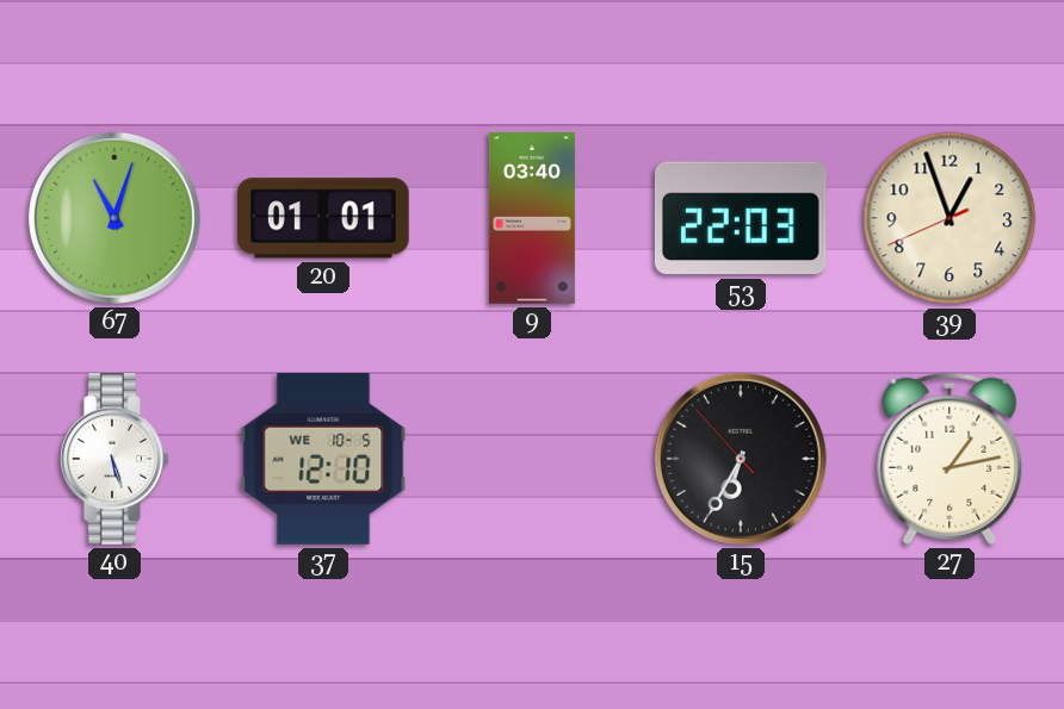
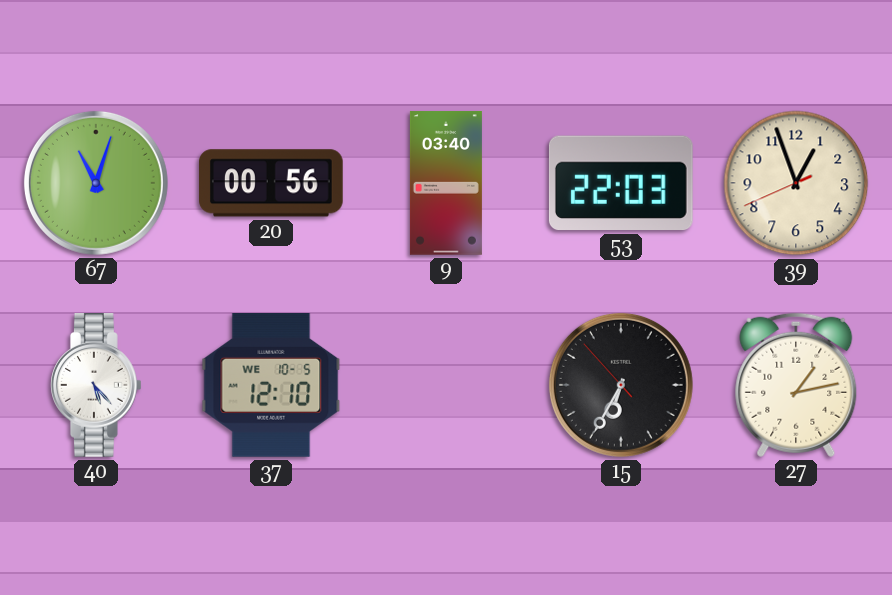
20: 01:01 -> 00:56
40: 5:27 -> 5:23
